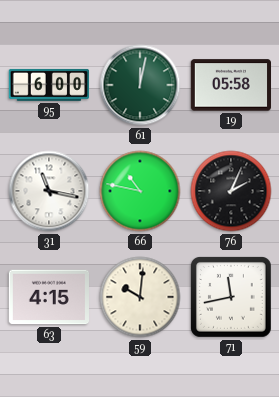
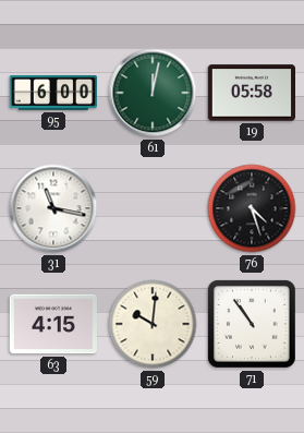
66: 10:47 -> none
76: 2:04 -> 4:27
71: 11:43 -> 10:54
